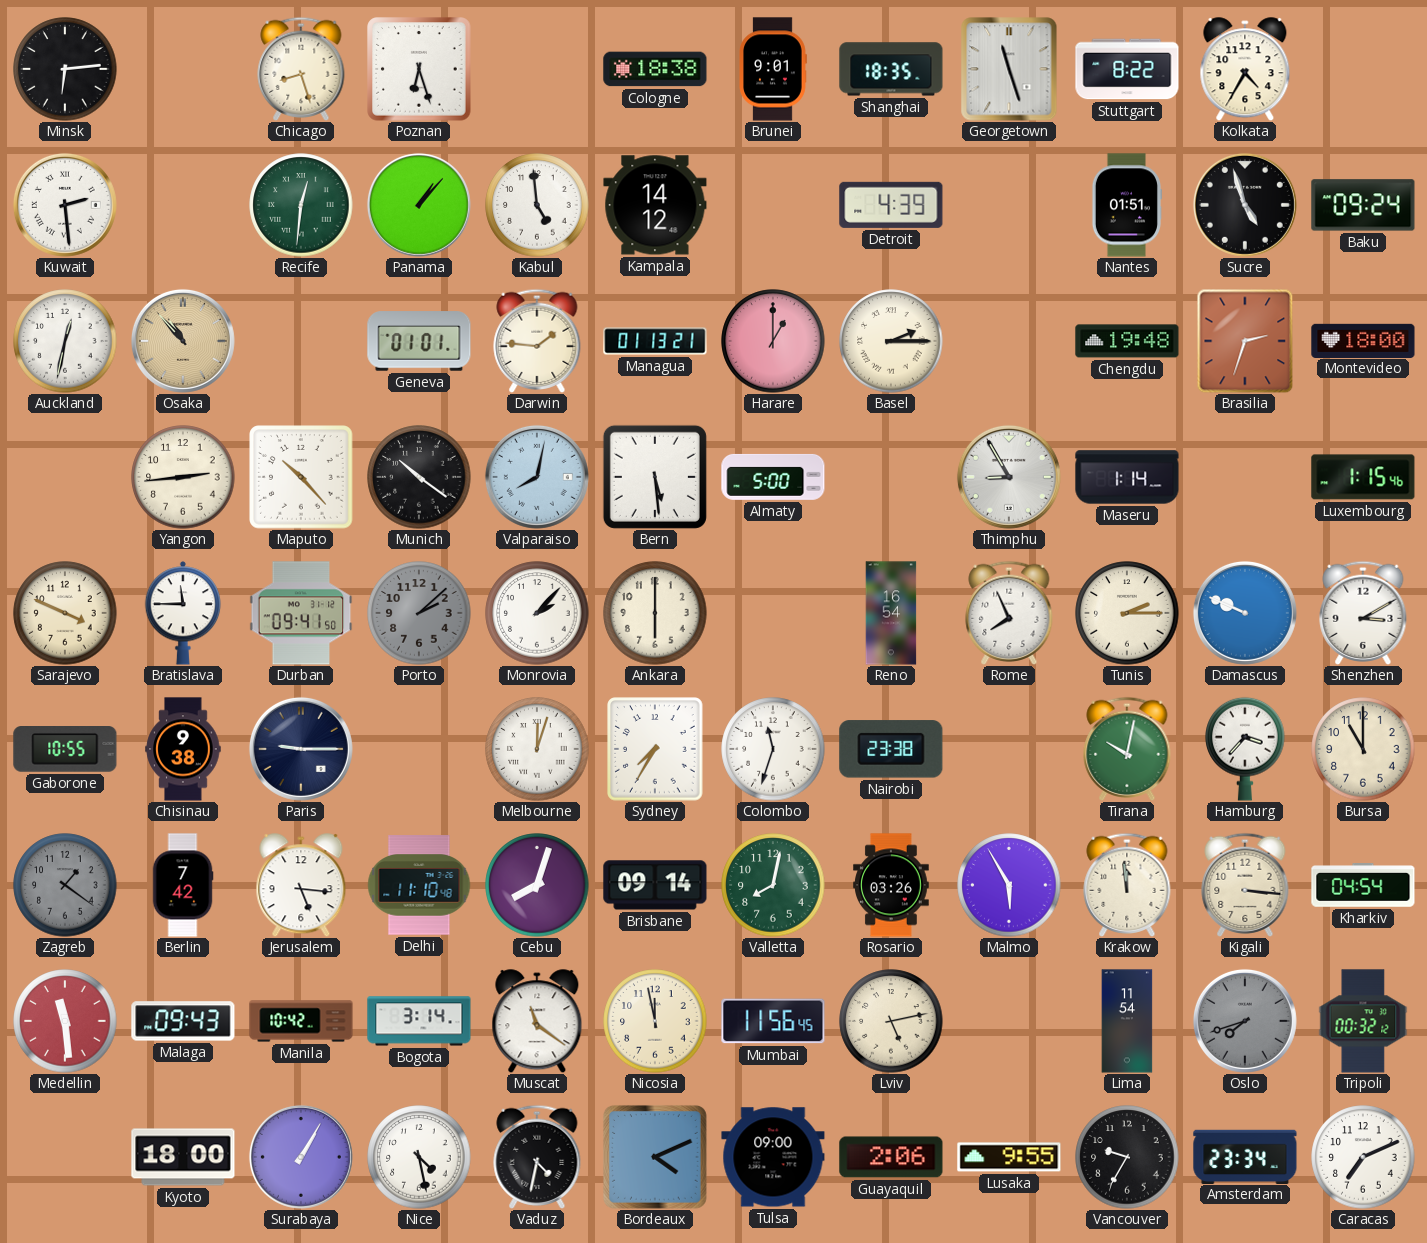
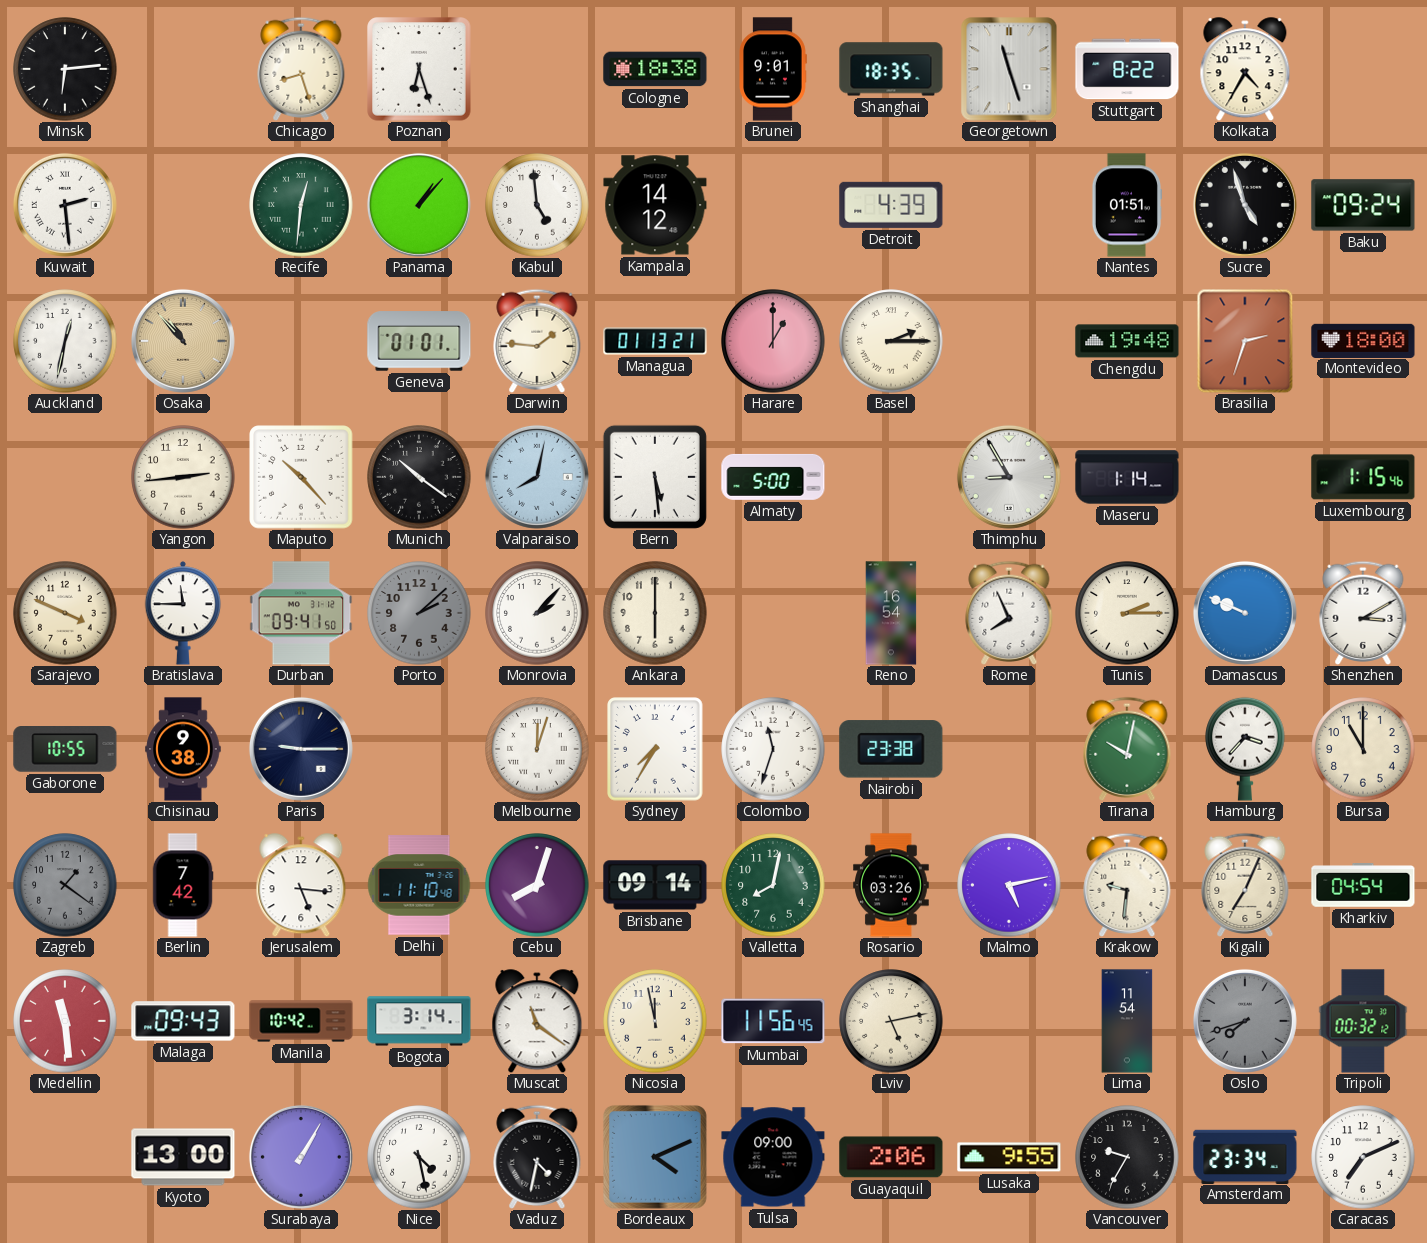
Malmo: 5:55 -> 5:13
Krakow: 11:59 -> 9:31
Kigali: 3:16 -> 7:04
Kyoto: 18:00 -> 13:00
